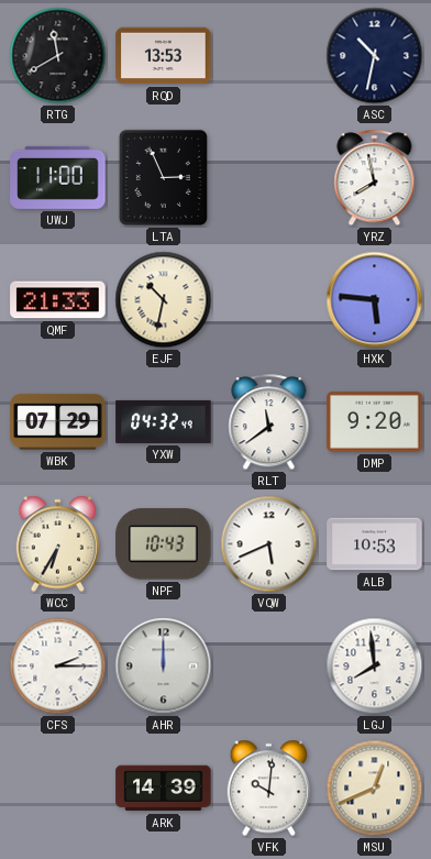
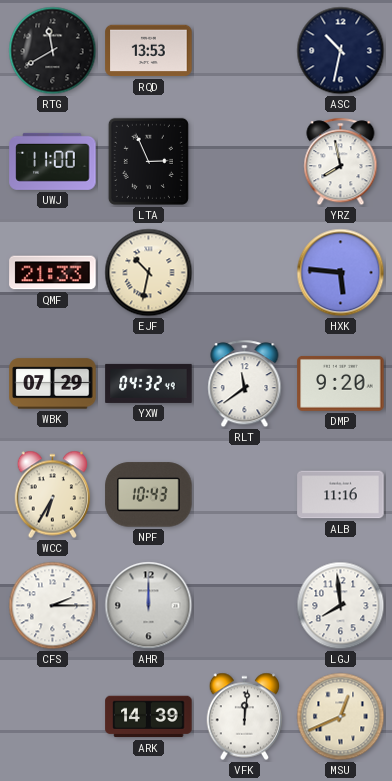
VQW: 5:41 -> none
ALB: 10:53 -> 11:16
VFK: 10:01 -> 12:01
